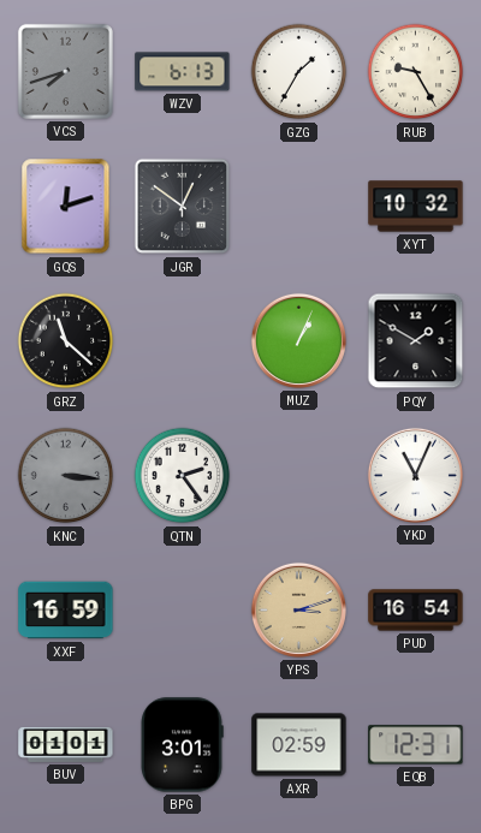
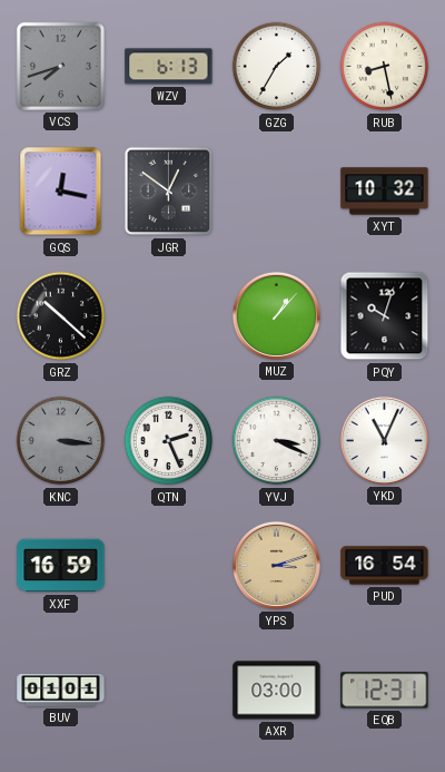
RUB: 9:25 -> 8:28
GQS: 12:12 -> 12:17
GRZ: 11:22 -> 10:22
MUZ: 1:04 -> 1:07
PQY: 1:50 -> 10:03
QTN: 2:24 -> 2:26
YVJ: none -> 3:19
BPG: 3:01 -> none
AXR: 02:59 -> 03:00
